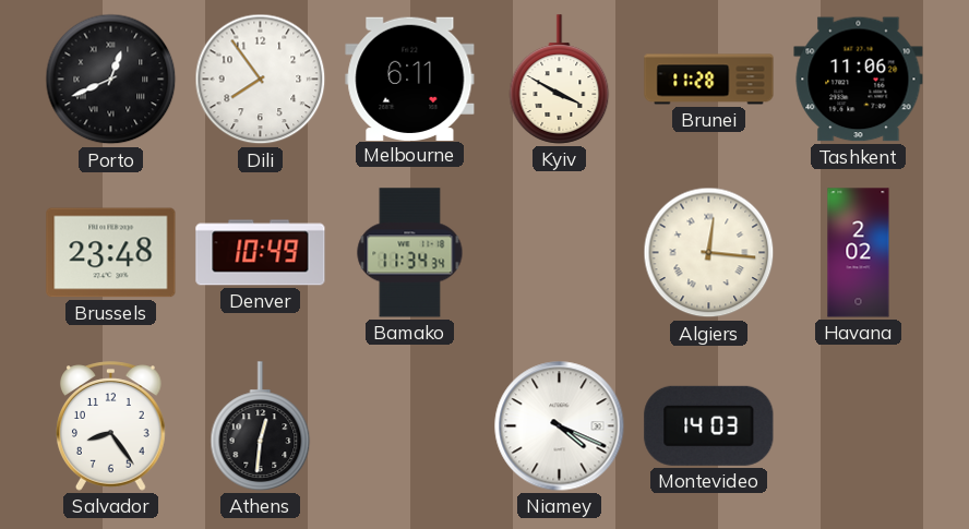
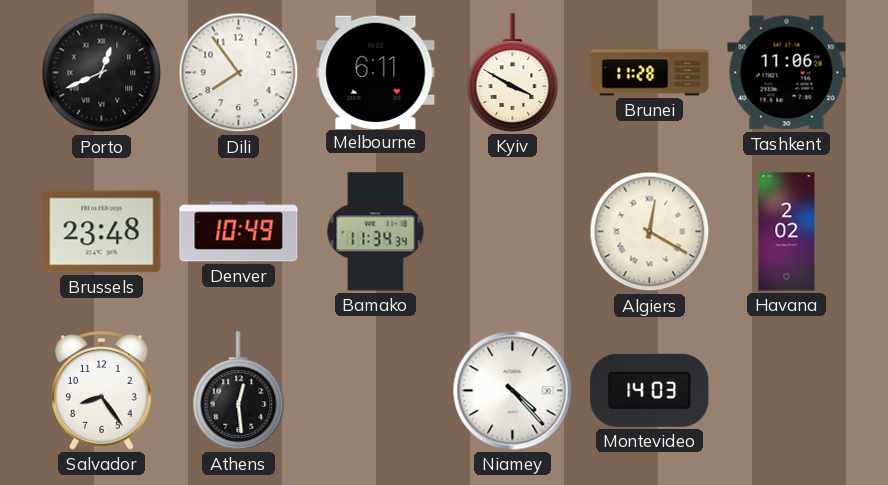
Algiers: 12:16 -> 12:20
Athens: 12:31 -> 12:29
Niamey: 4:19 -> 4:23
